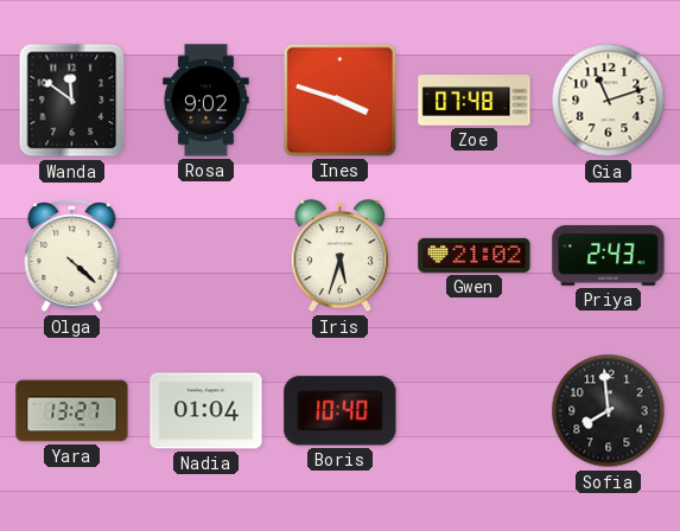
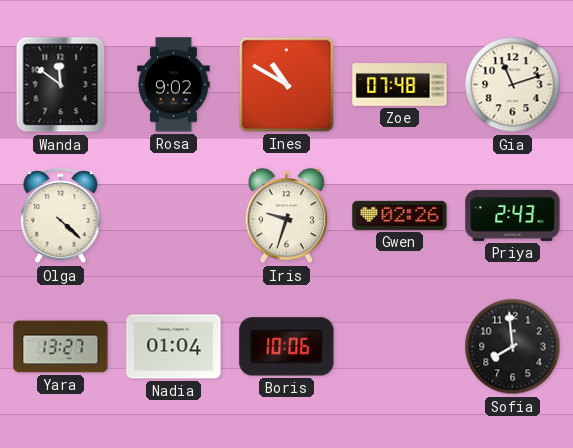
Ines: 3:48 -> 10:50
Iris: 5:33 -> 9:33
Gwen: 21:02 -> 02:26
Boris: 10:40 -> 10:06
